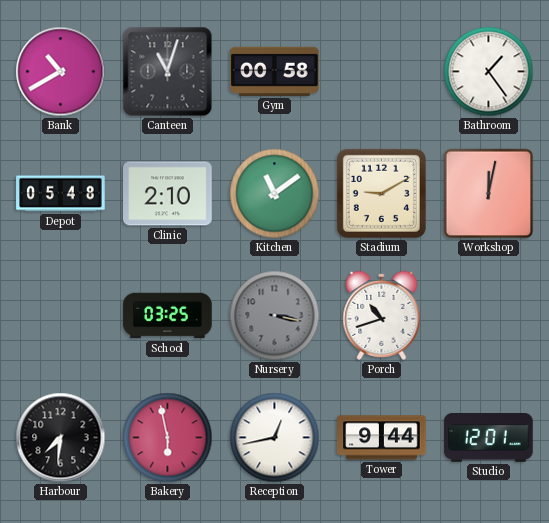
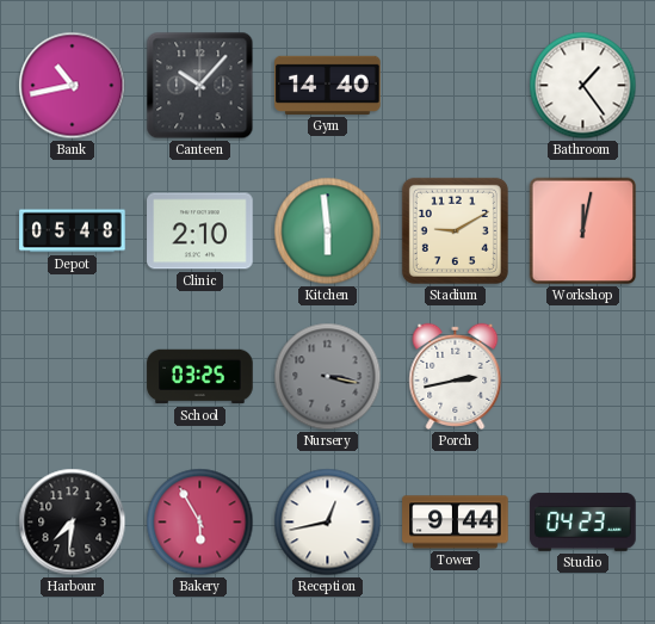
Bank: 10:40 -> 10:43
Canteen: 11:03 -> 10:07
Gym: 00:58 -> 14:40
Kitchen: 11:09 -> 5:59
Porch: 10:42 -> 2:43
Bakery: 5:58 -> 5:55
Studio: 12:01 -> 04:23
